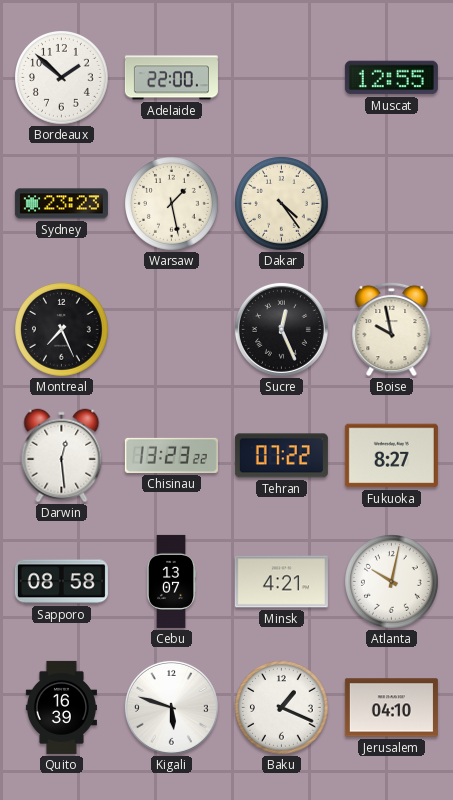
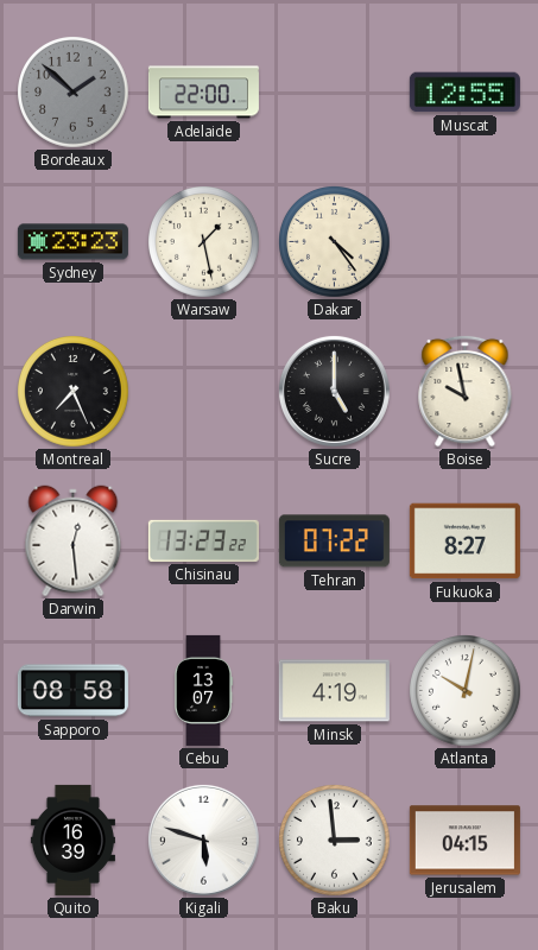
Bordeaux dial: white -> grey
Sucre: 12:26 -> 5:00
Minsk: 4:21 -> 4:19
Baku: 1:19 -> 2:59
Jerusalem: 04:10 -> 04:15
